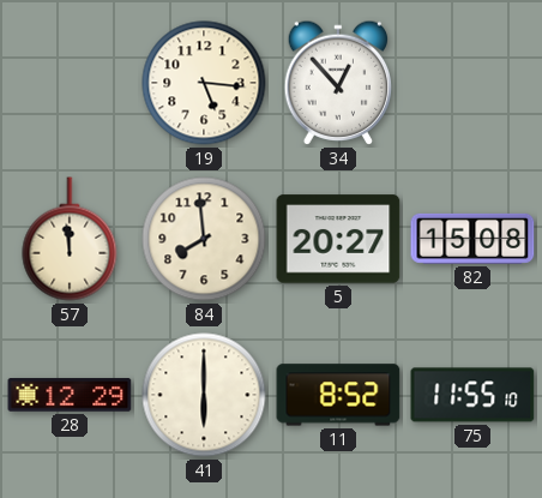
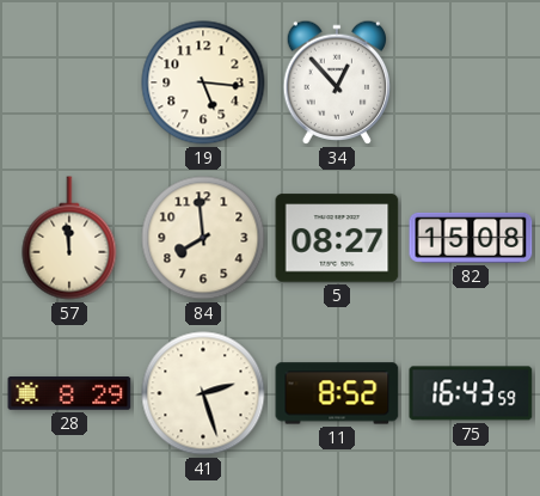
5: 20:27 -> 08:27
28: 12:29 -> 8:29
41: 6:00 -> 2:27
75: 11:55 -> 16:43
